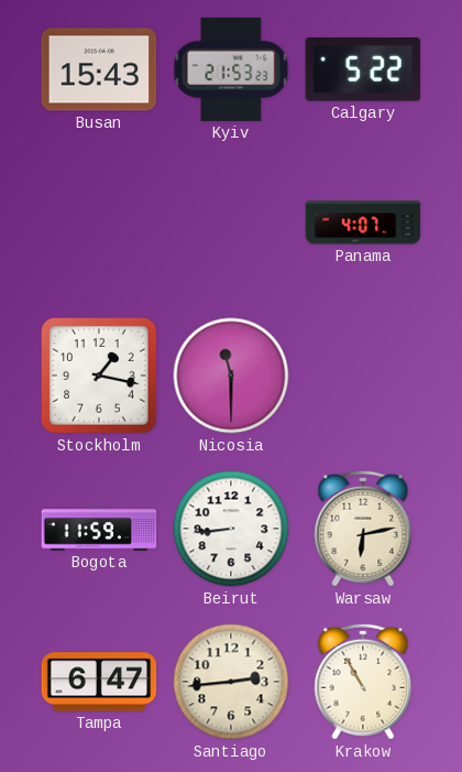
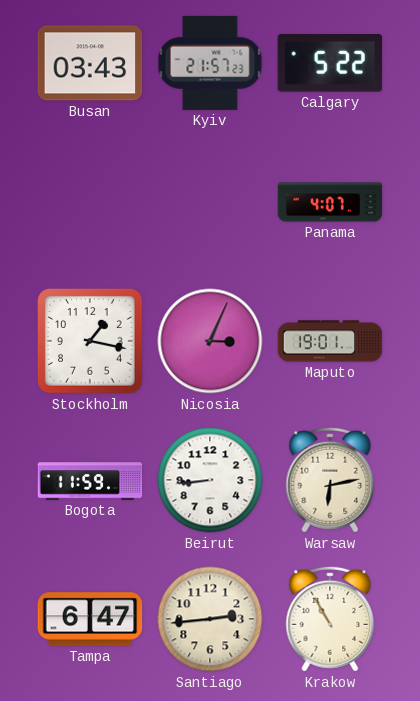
Busan: 15:43 -> 03:43
Kyiv: 21:53 -> 21:57
Nicosia: 11:30 -> 3:04
Maputo: none -> 19:01
